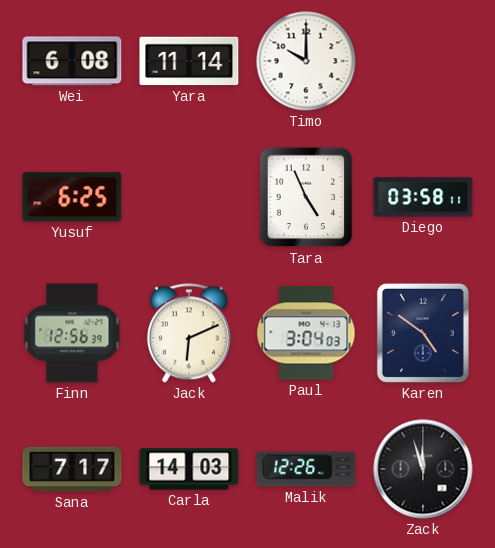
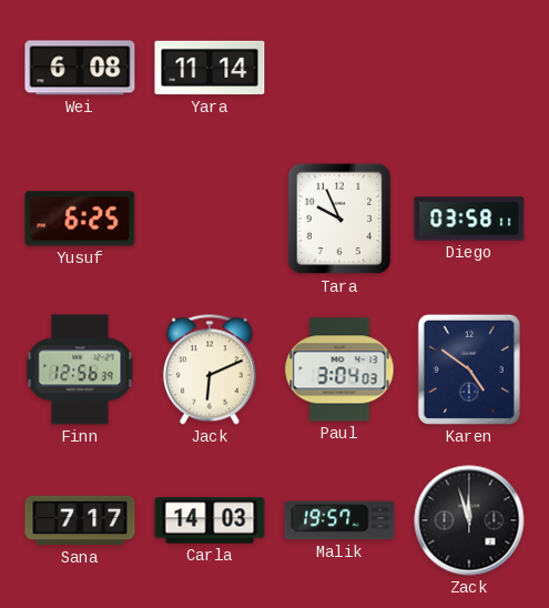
Timo: 10:00 -> none
Tara: 4:56 -> 9:56
Malik: 12:26 -> 19:57
